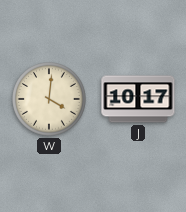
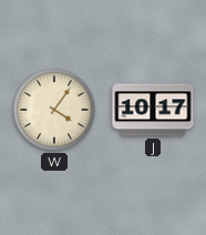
W: 4:01 -> 4:06
